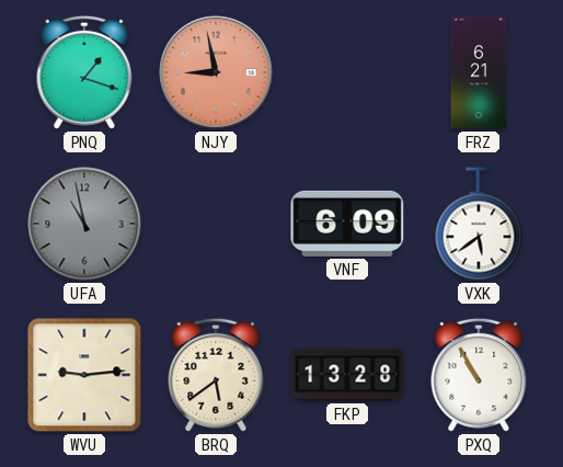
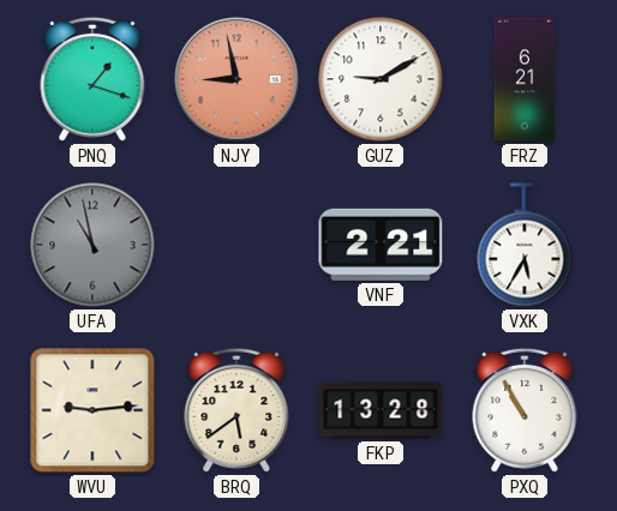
GUZ: none -> 9:10
VNF: 6:09 -> 2:21
VXK: 5:39 -> 5:35
